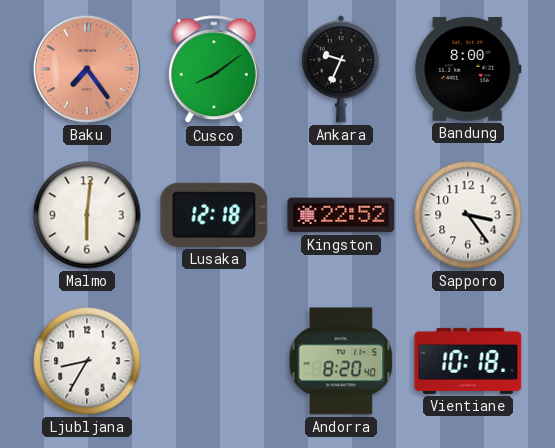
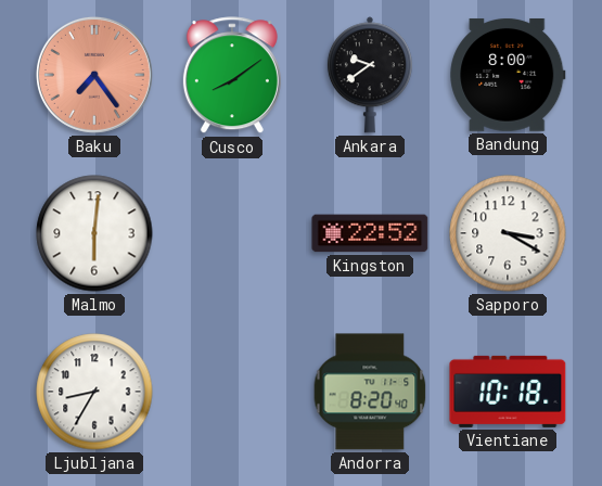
Ankara: 9:34 -> 9:39
Lusaka: 12:18 -> none
Sapporo: 3:24 -> 3:20
